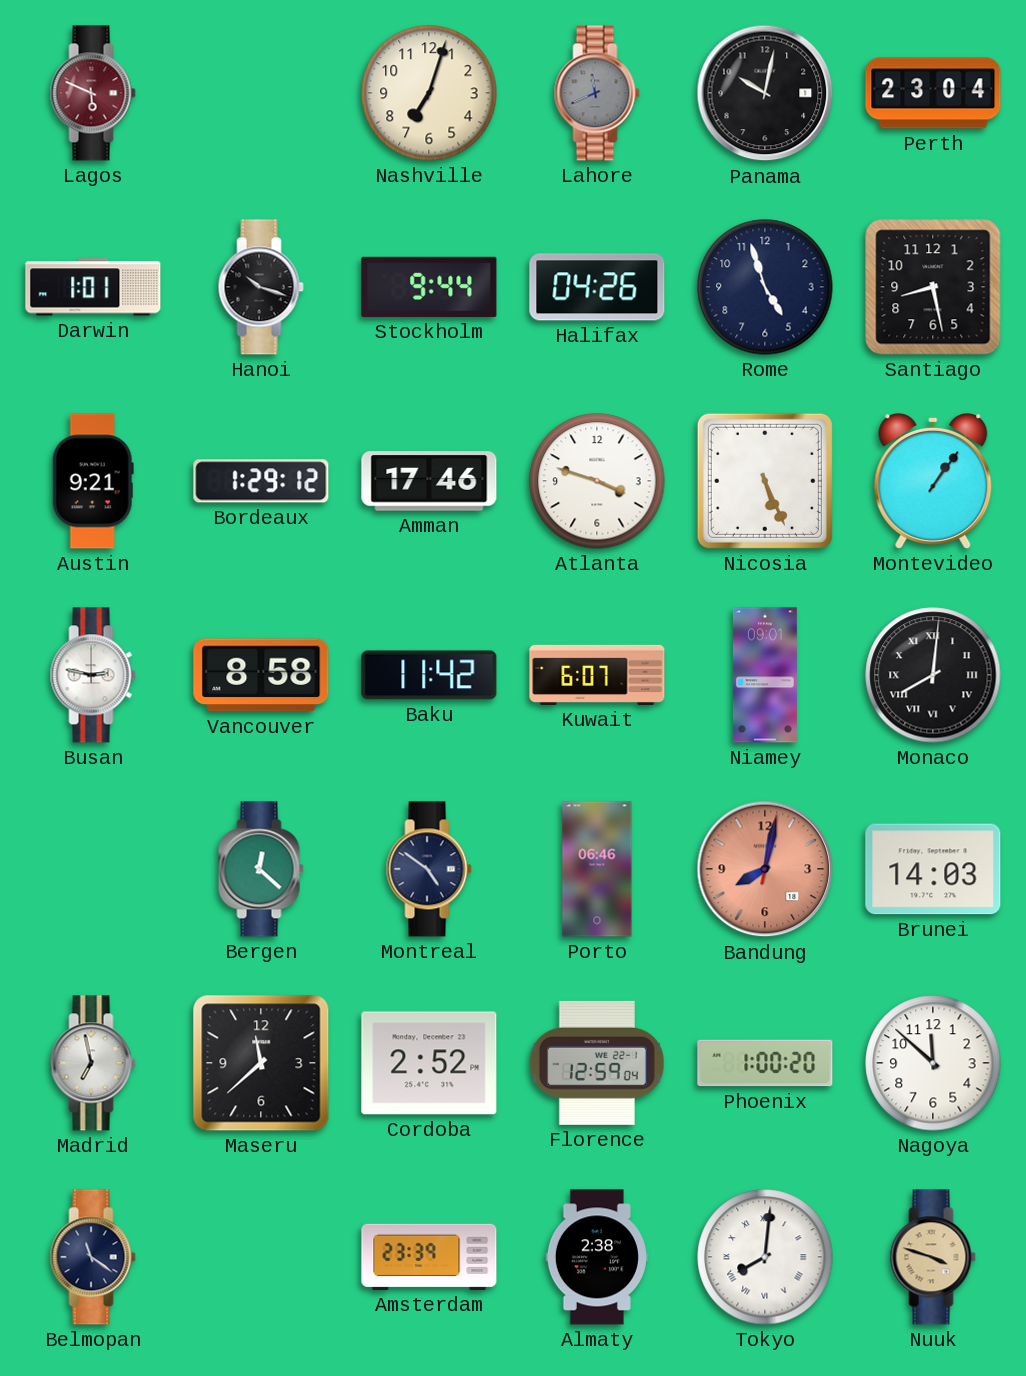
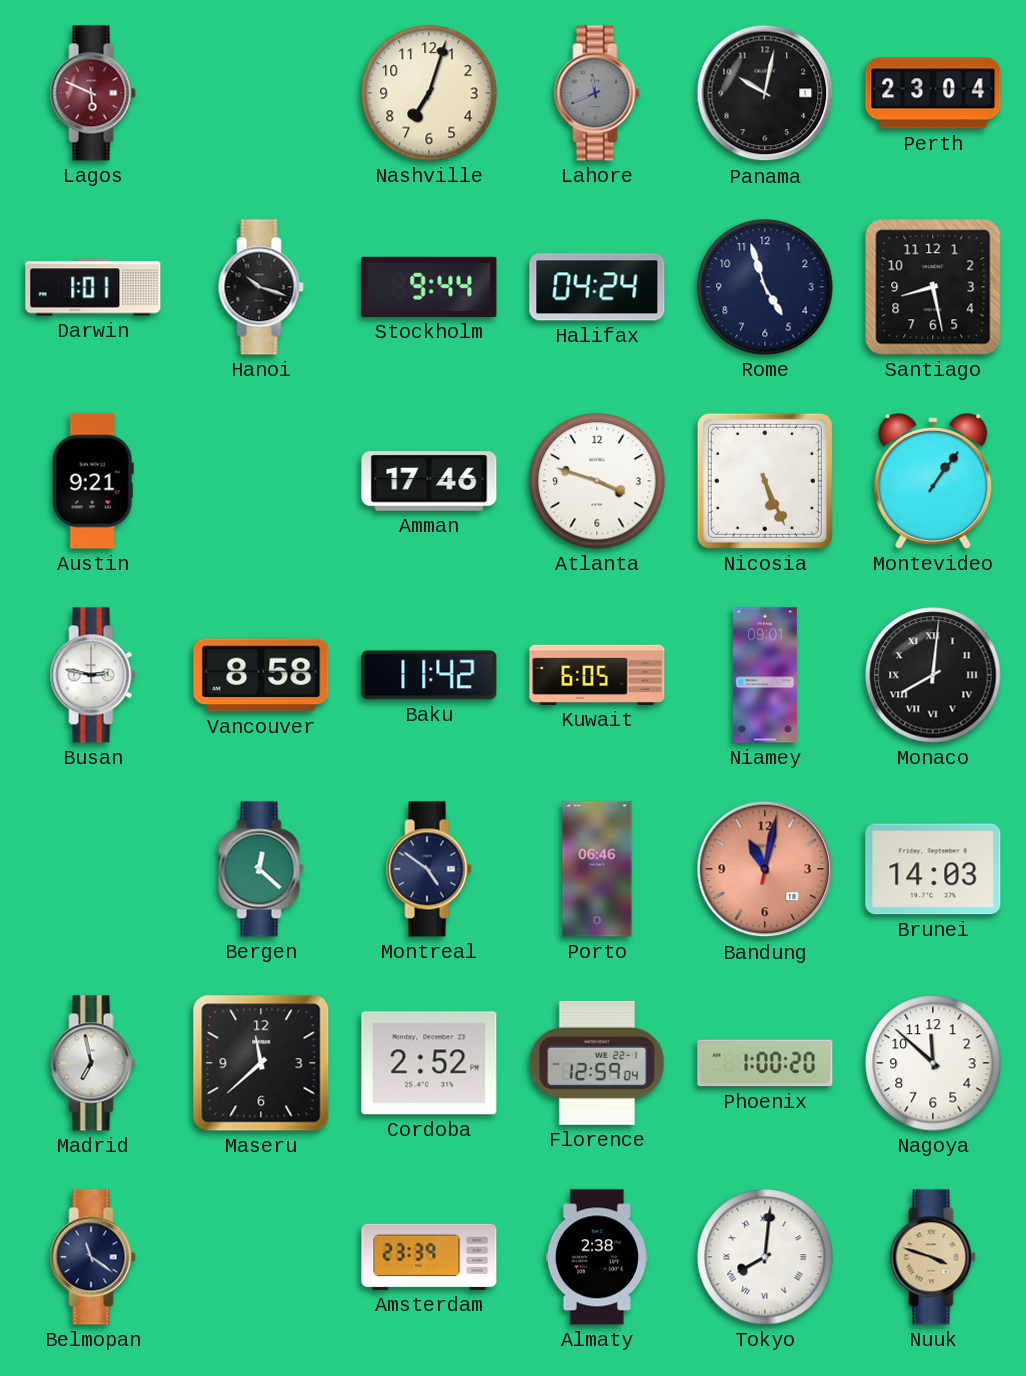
Halifax: 04:26 -> 04:24
Bordeaux: 1:29 -> none
Kuwait: 6:07 -> 6:05
Bandung: 8:02 -> 11:02
